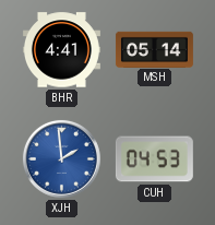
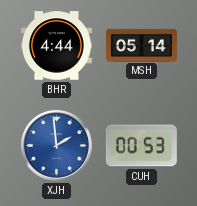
BHR: 4:41 -> 4:44
CUH: 04:53 -> 00:53
